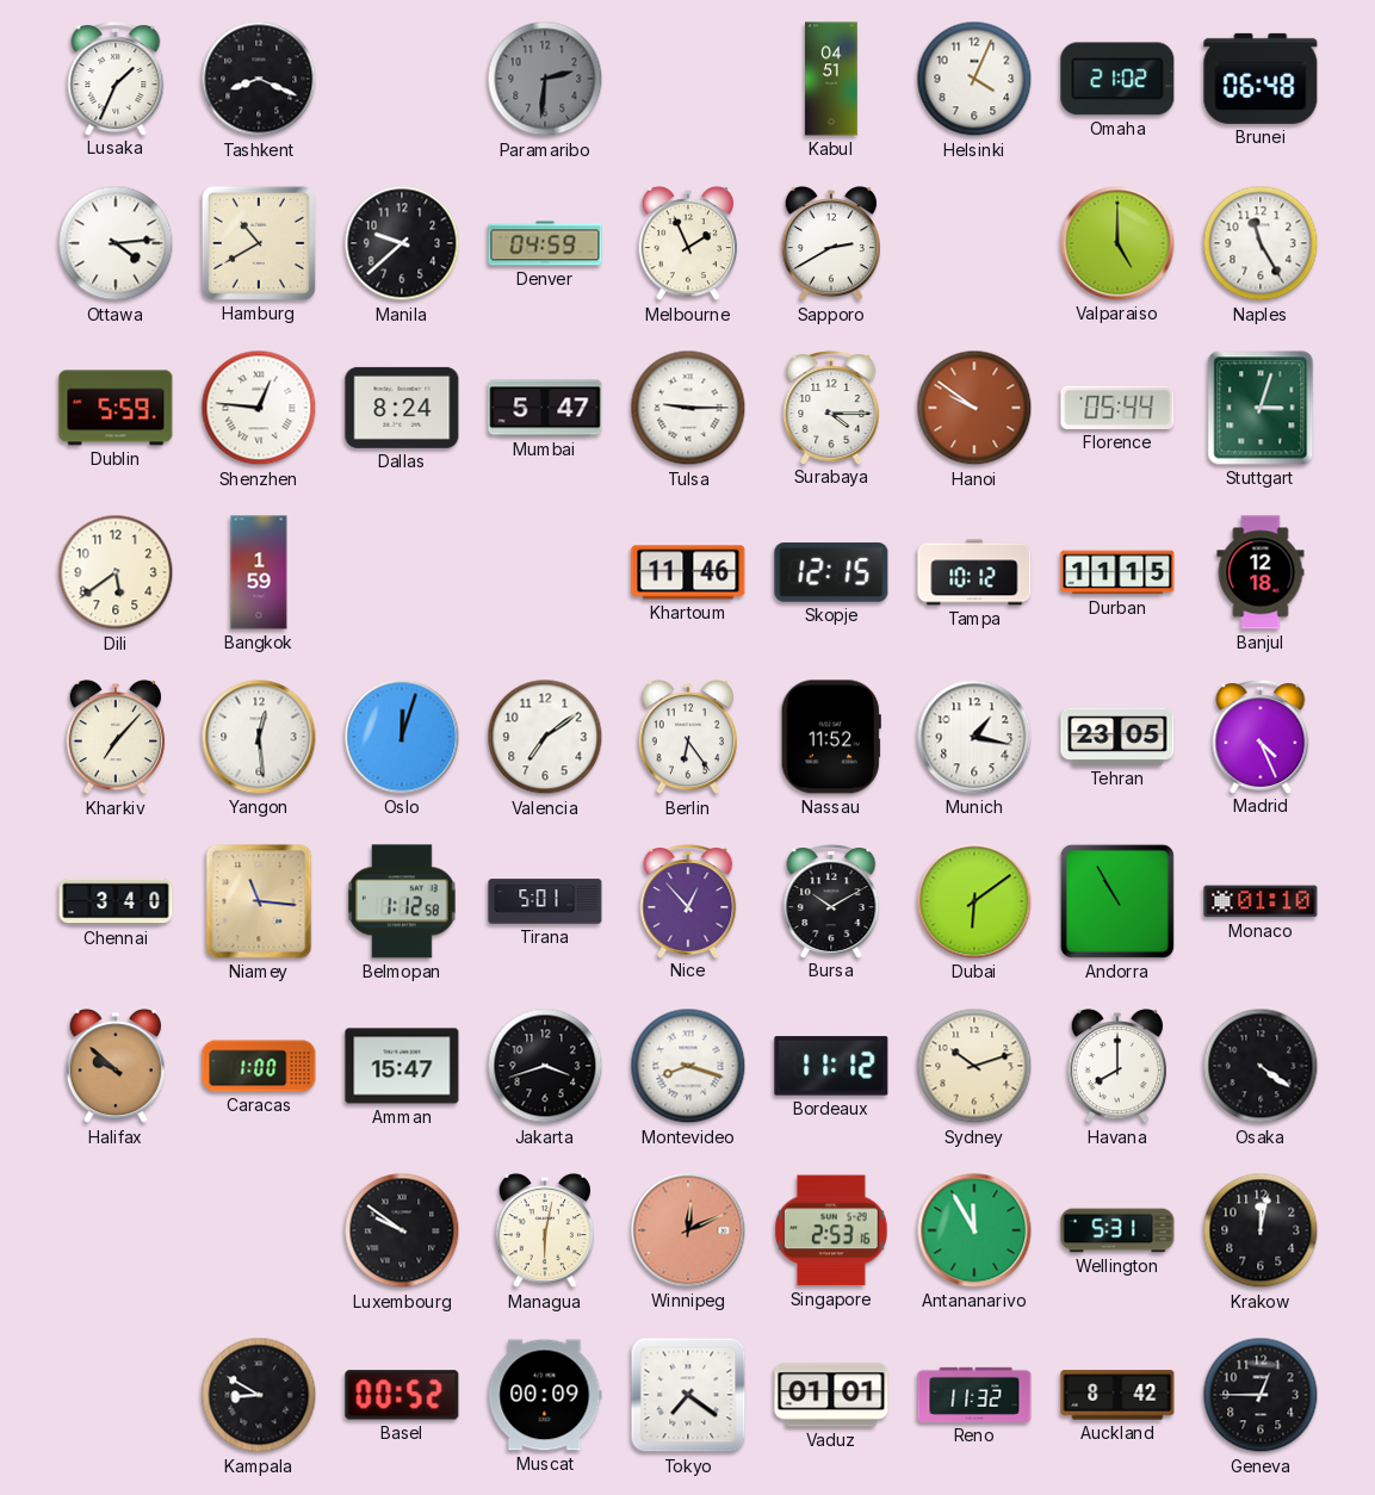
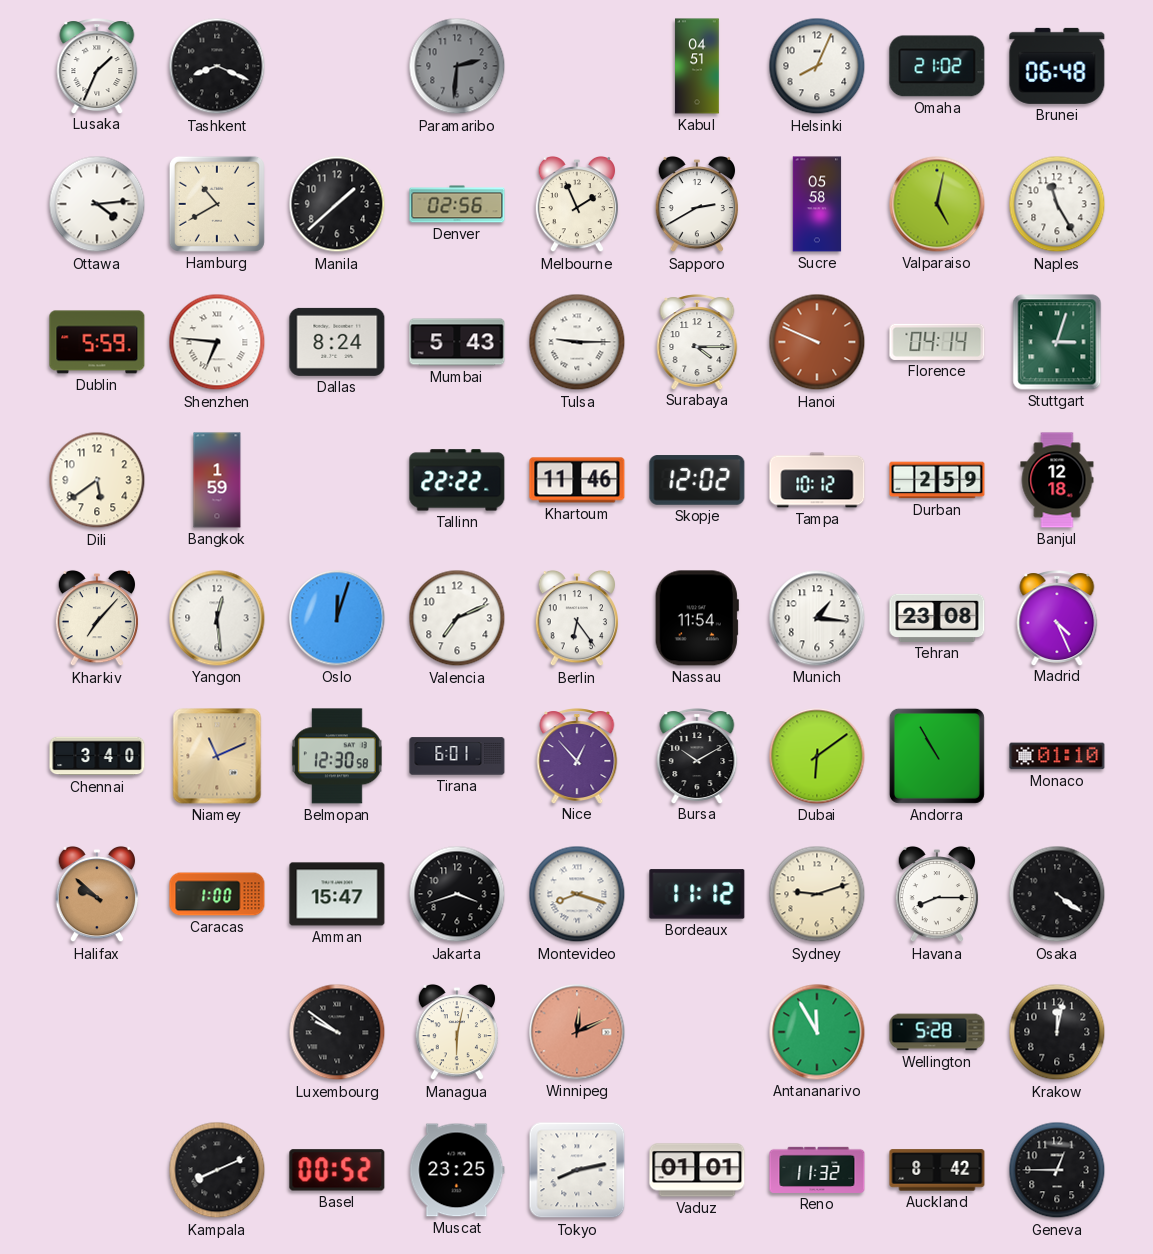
Helsinki: 4:04 -> 8:04
Manila: 9:38 -> 1:38
Denver: 04:59 -> 02:56
Sucre: none -> 05:58
Valparaiso: 5:00 -> 5:02
Shenzhen: 12:46 -> 6:46
Mumbai: 5:47 -> 5:43
Hanoi: 9:51 -> 9:49
Florence: 05:44 -> 04:14
Tallinn: none -> 22:22
Skopje: 12:15 -> 12:02
Durban: 11:15 -> 2:59
Valencia: 7:09 -> 7:11
Nassau: 11:52 -> 11:54
Munich: 1:17 -> 1:16
Tehran: 23:05 -> 23:08
Niamey: 11:16 -> 11:11
Belmopan: 1:12 -> 12:30
Tirana: 5:01 -> 6:01
Sydney: 10:12 -> 9:12
Havana: 8:00 -> 8:15
Singapore: 2:53 -> none
Wellington: 5:31 -> 5:28
Kampala: 8:50 -> 8:11
Muscat: 00:09 -> 23:25
Tokyo: 7:21 -> 8:13
